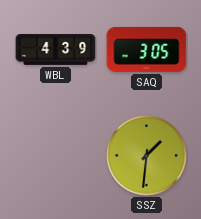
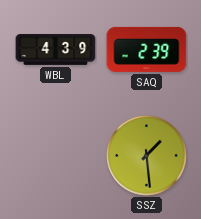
SAQ: 3:05 -> 2:39
SSZ: 1:31 -> 1:29
